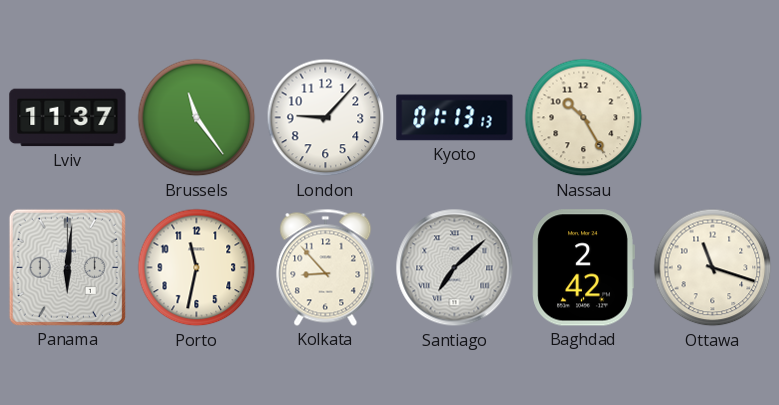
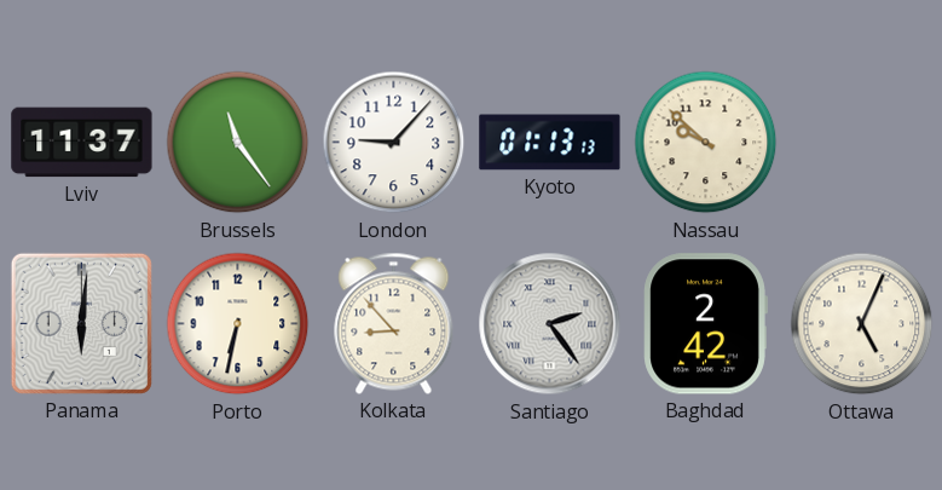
Nassau: 10:25 -> 9:52
Porto: 11:32 -> 6:32
Santiago: 7:08 -> 2:24
Ottawa: 11:18 -> 5:04
